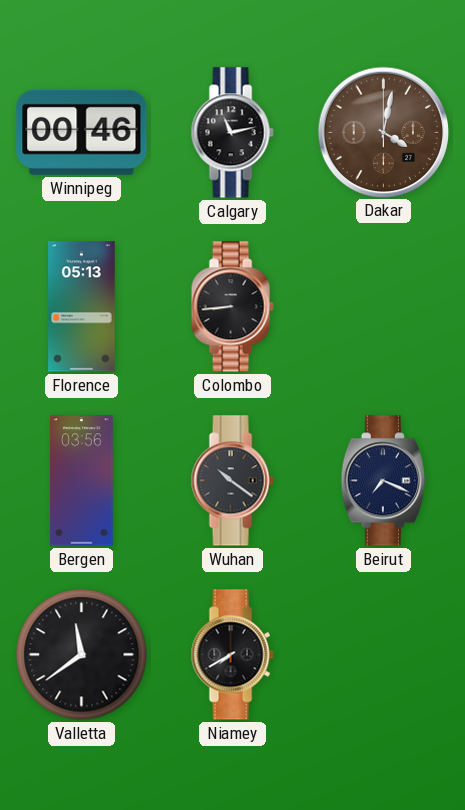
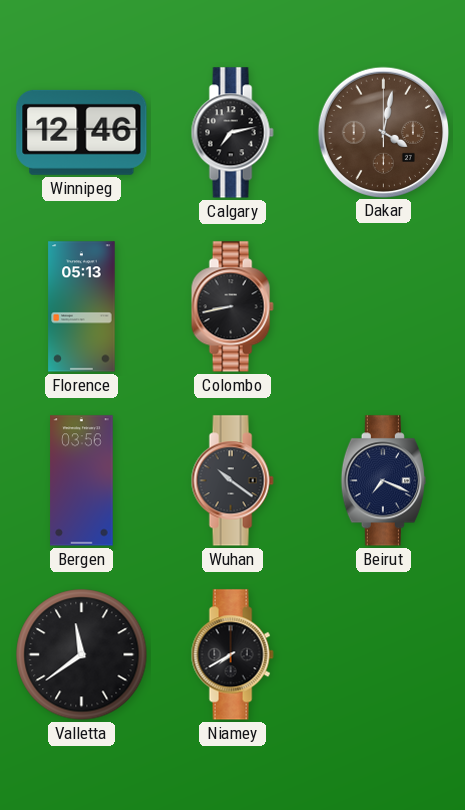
Winnipeg: 00:46 -> 12:46
Calgary: 11:13 -> 7:13
Colombo: 8:44 -> 8:43
